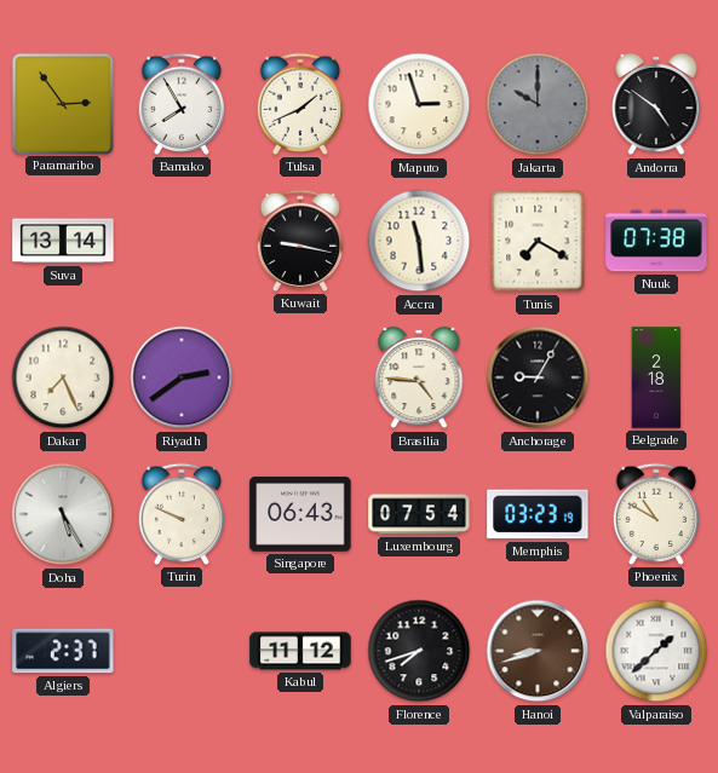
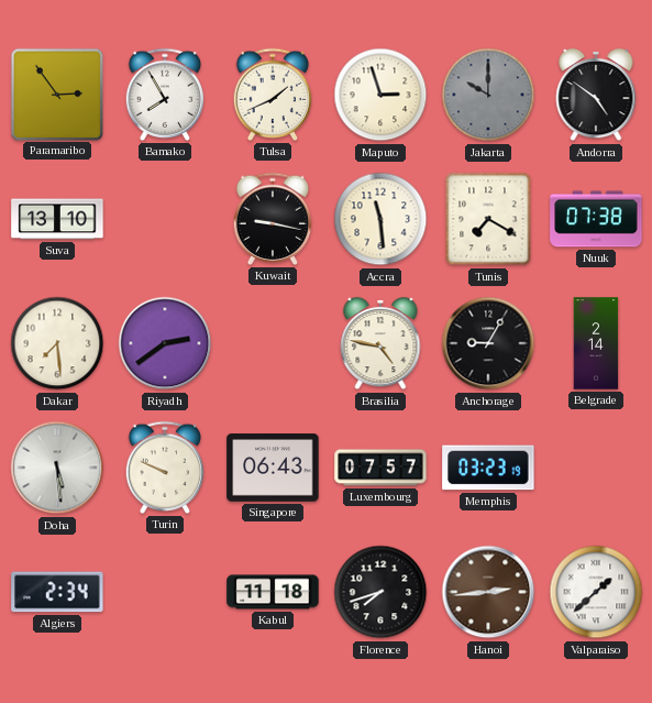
Suva: 13:14 -> 13:10
Dakar: 7:26 -> 7:29
Brasilia: 4:46 -> 4:47
Belgrade: 2:18 -> 2:14
Doha: 5:25 -> 5:29
Luxembourg: 07:54 -> 07:57
Phoenix: 10:50 -> none
Algiers: 2:37 -> 2:34
Kabul: 11:12 -> 11:18
Hanoi: 8:42 -> 2:44
